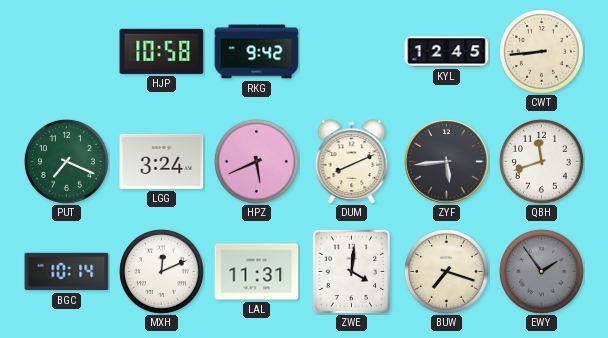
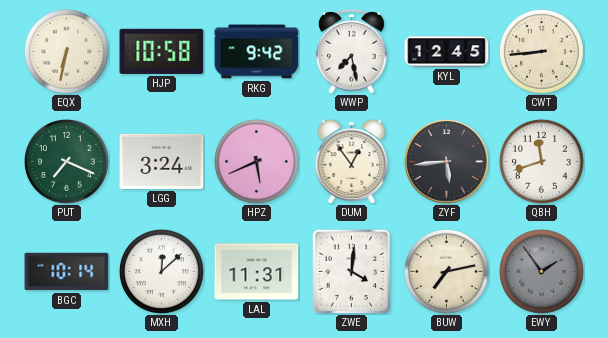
EQX: none -> 6:32
WWP: none -> 7:28
DUM: 8:11 -> 12:54
MXH: 12:11 -> 12:08
BUW: 7:18 -> 7:13
